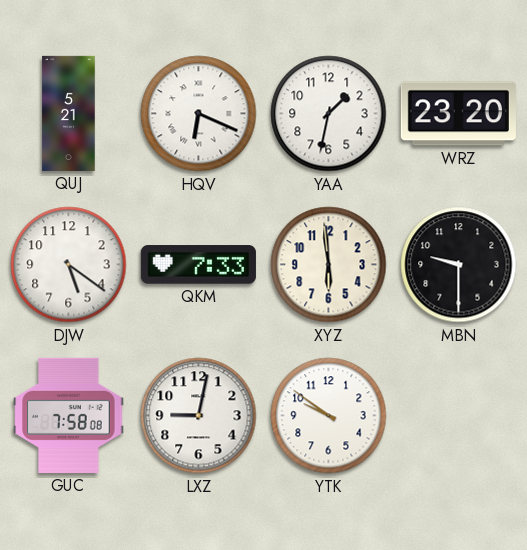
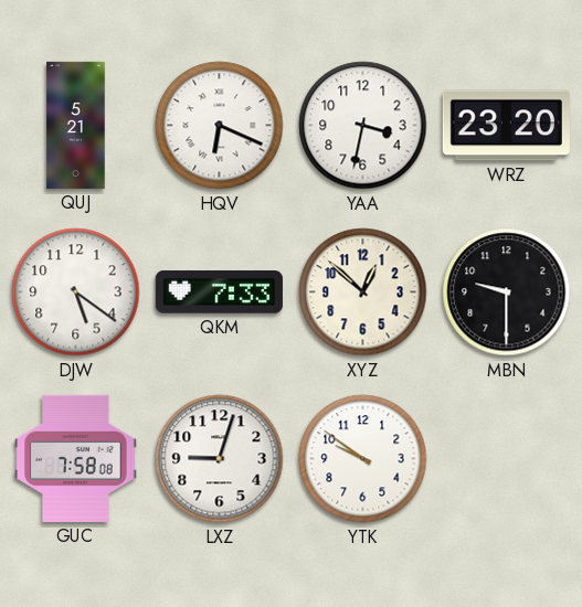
YAA: 1:32 -> 3:32
XYZ: 5:59 -> 12:52
LXZ: 9:02 -> 9:03
